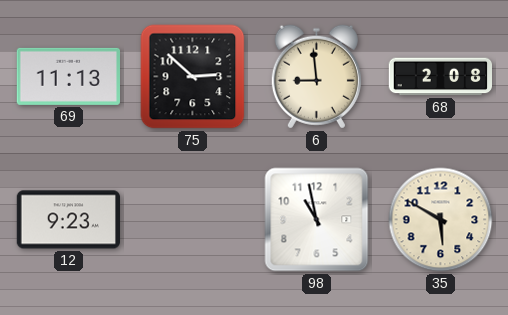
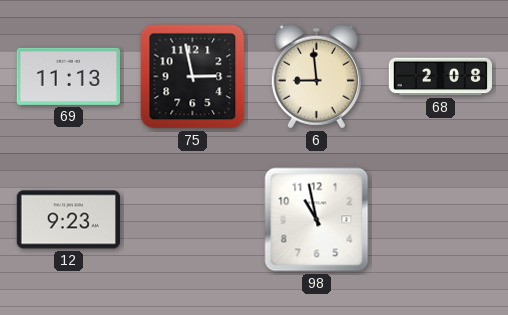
75: 2:52 -> 2:58
35: 5:50 -> none
